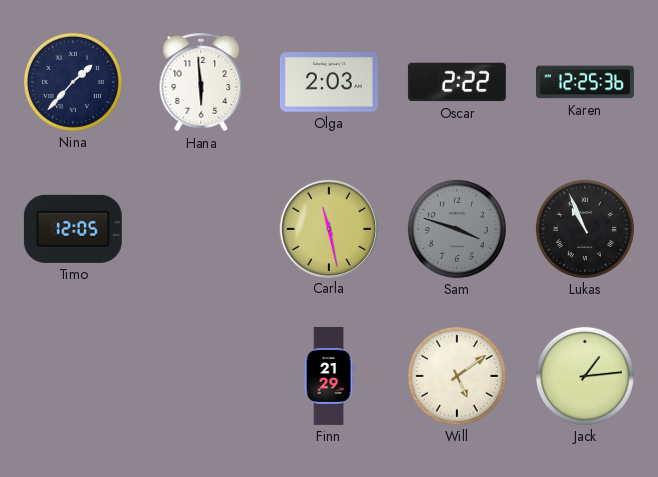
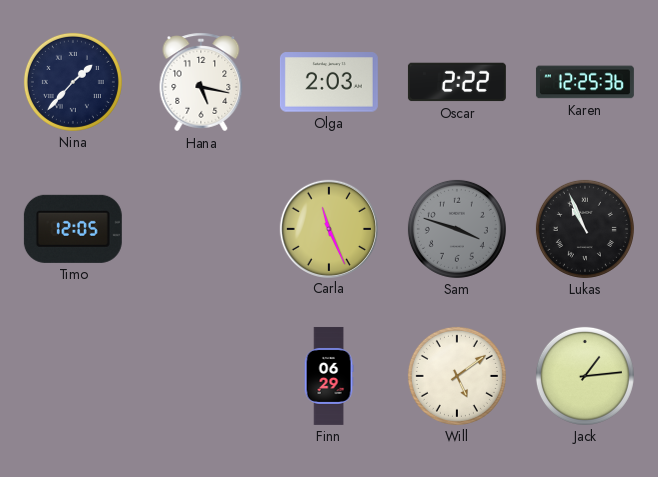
Hana: 5:59 -> 5:17
Carla: 11:28 -> 11:26
Finn: 21:29 -> 06:29
